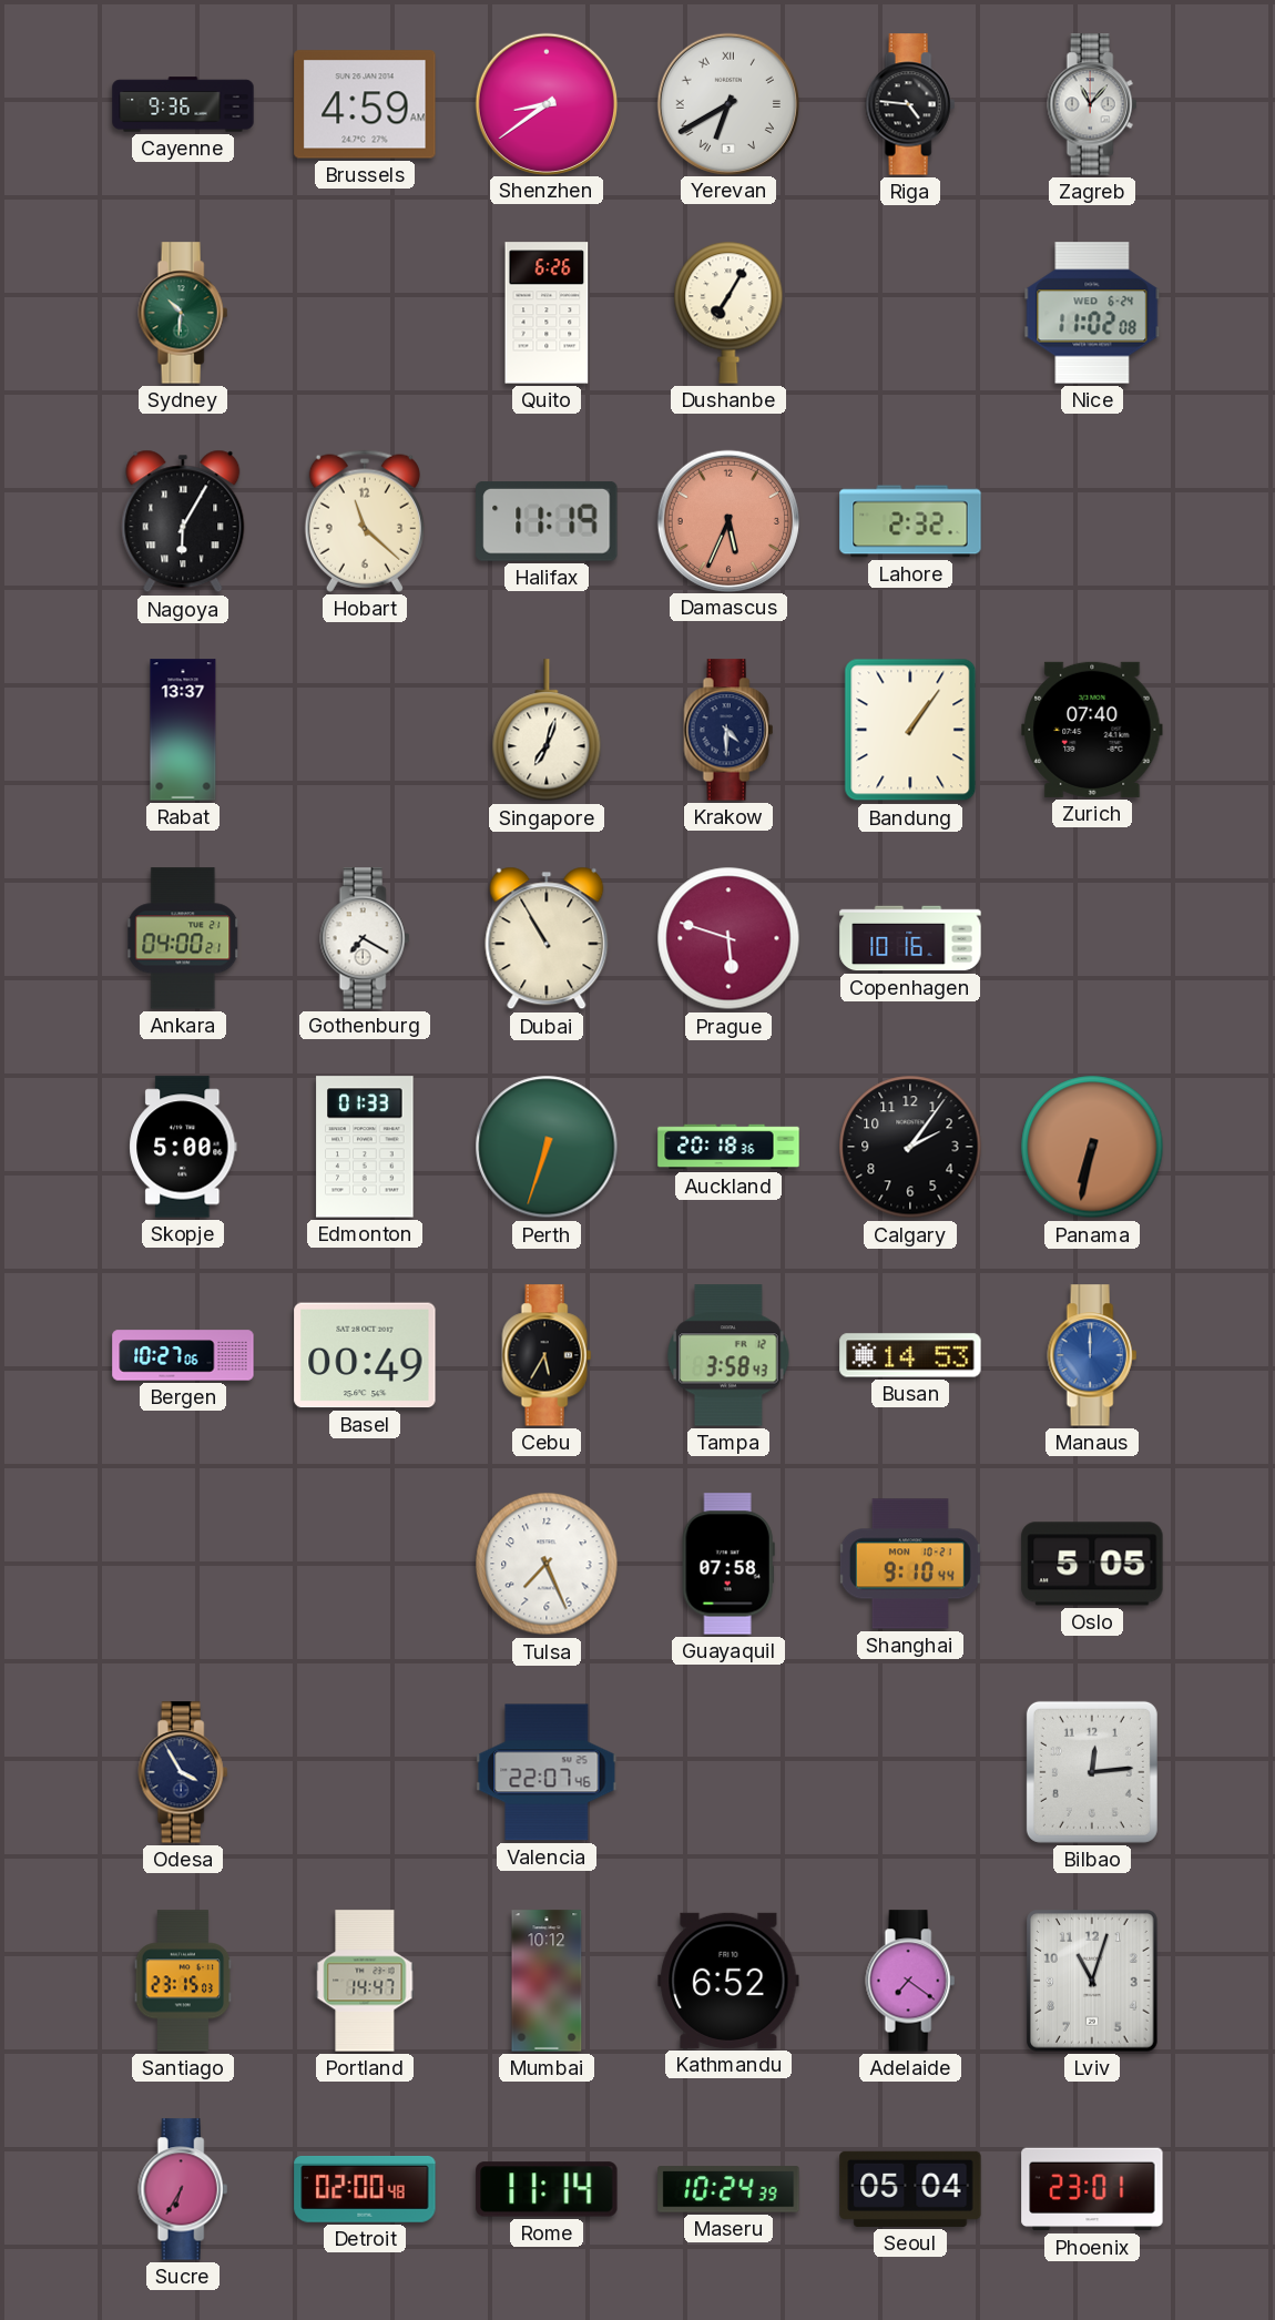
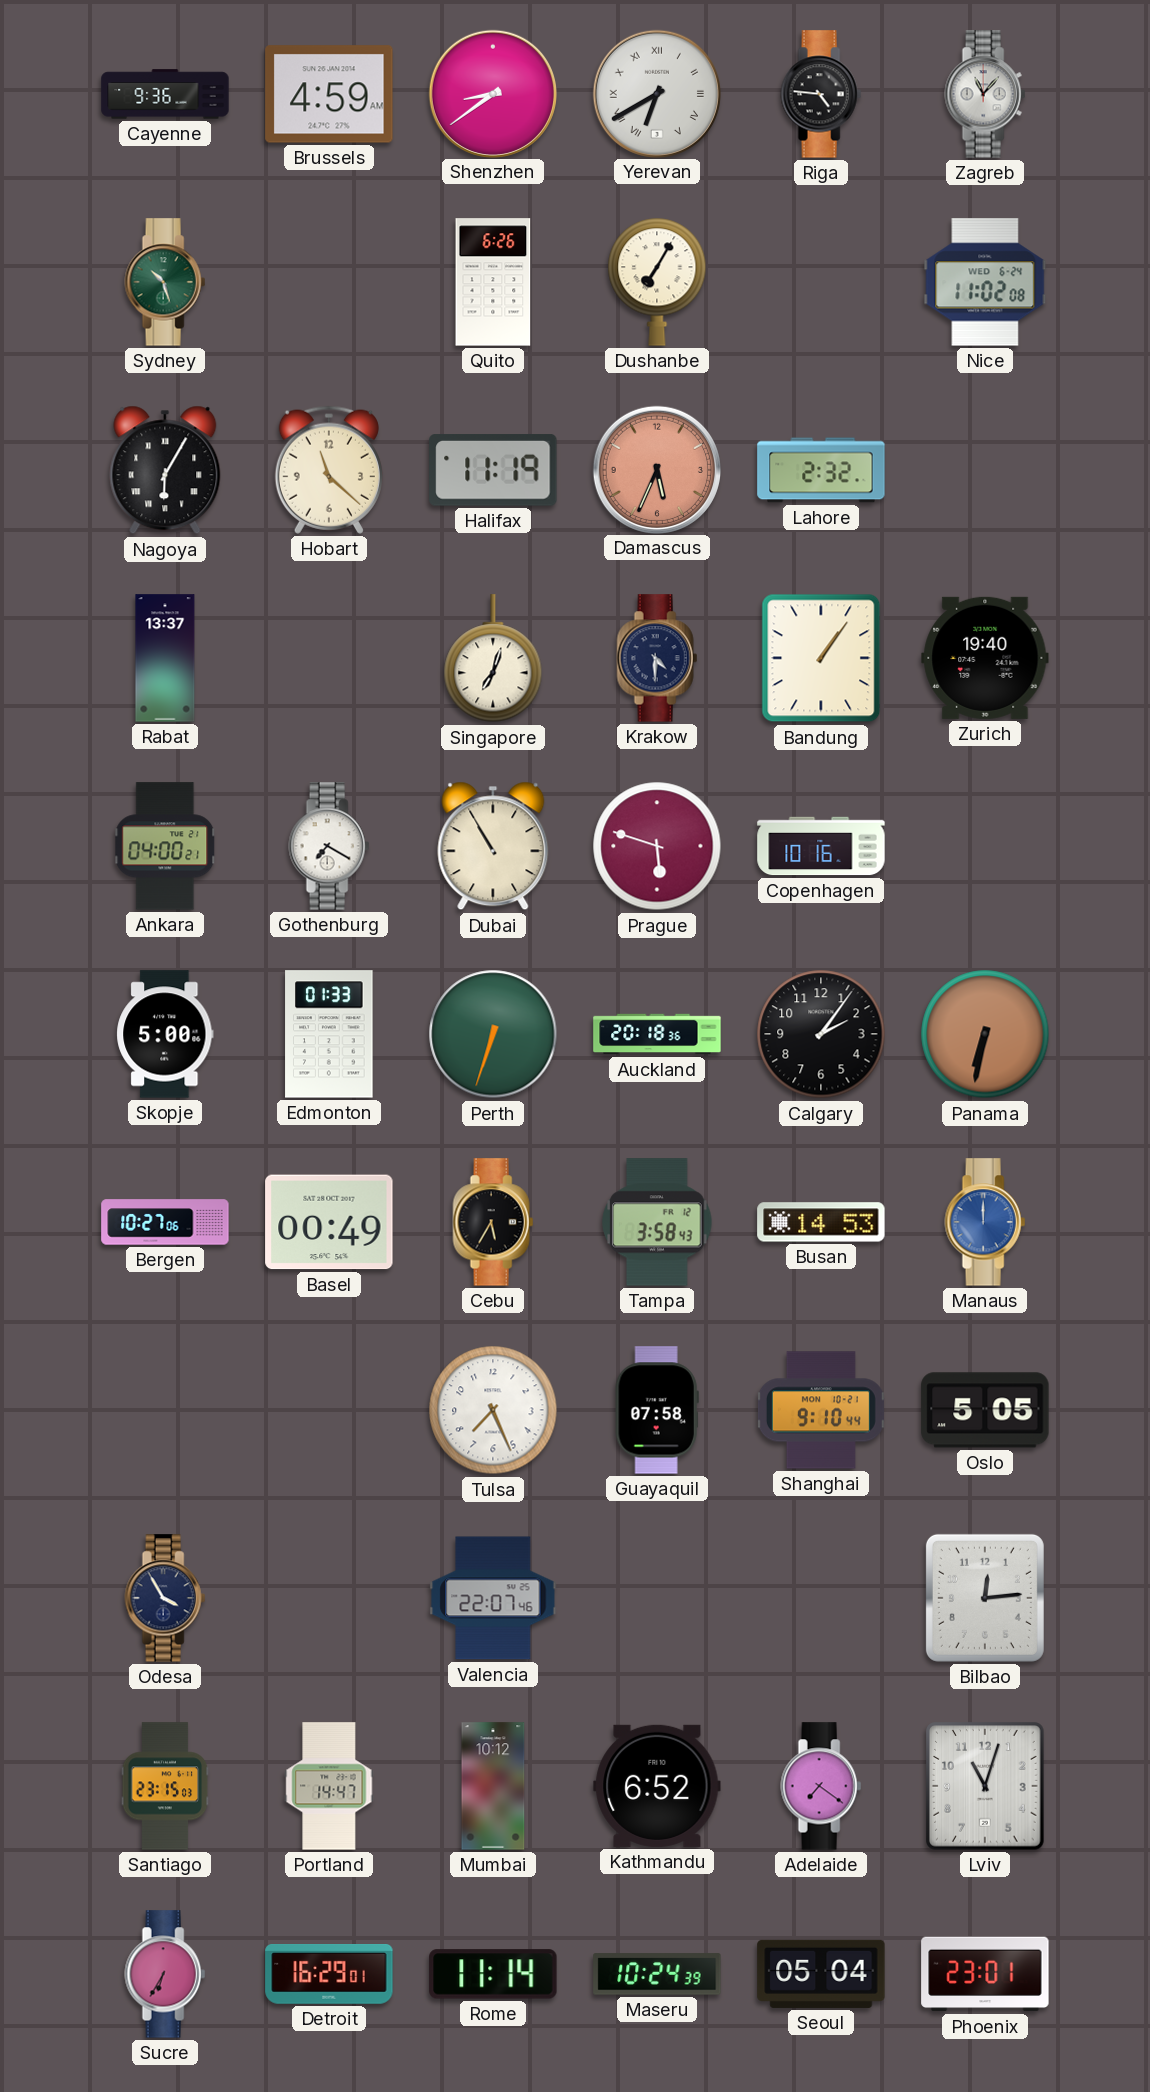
Sydney: 10:31 -> 10:27
Zurich: 07:40 -> 19:40
Detroit: 02:00 -> 16:29
